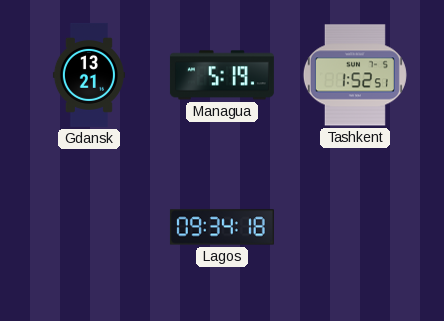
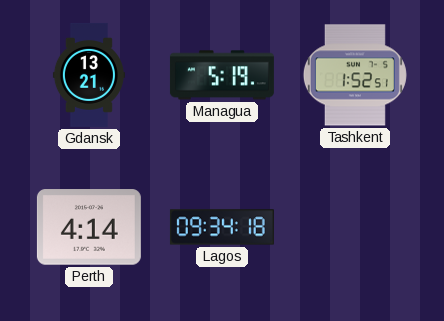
Perth: none -> 4:14
